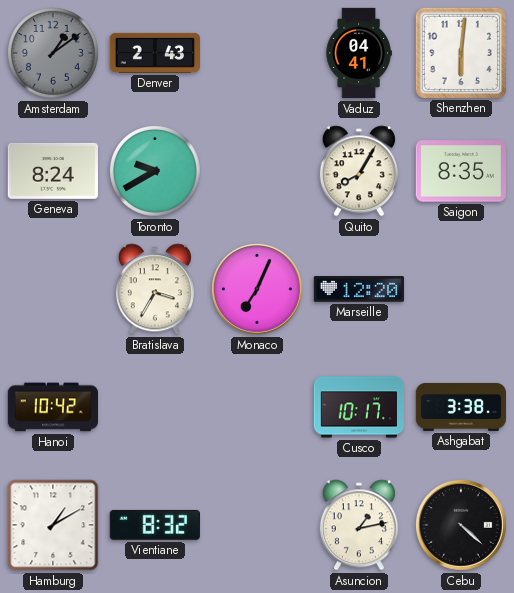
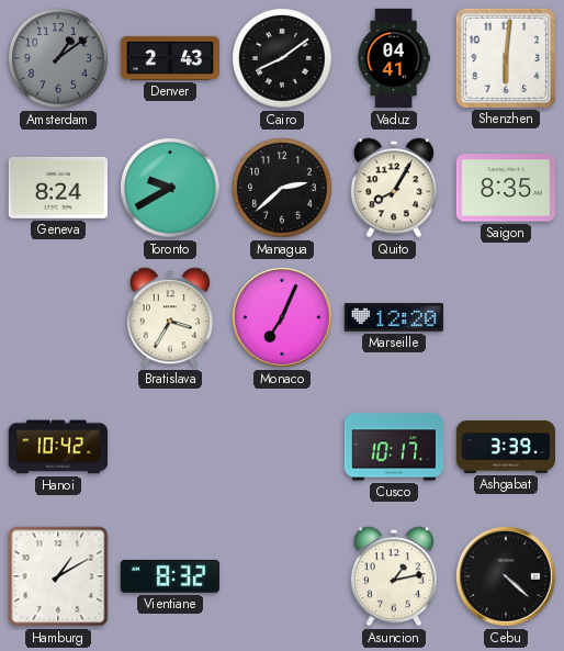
Cairo: none -> 8:09
Managua: none -> 2:38
Ashgabat: 3:38 -> 3:39
